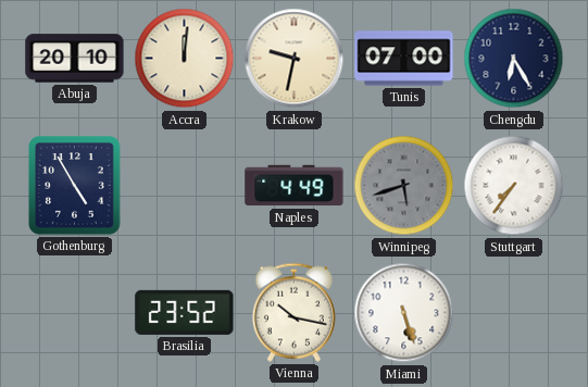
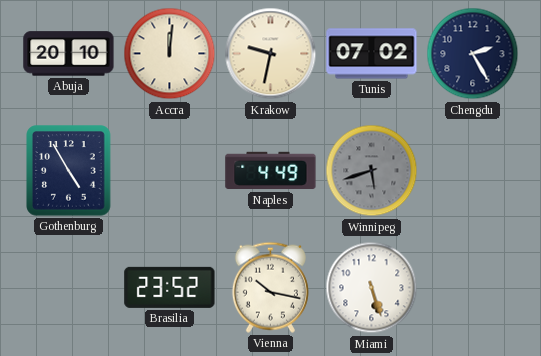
Tunis: 07:00 -> 07:02
Chengdu: 6:25 -> 2:25
Stuttgart: 7:36 -> none
